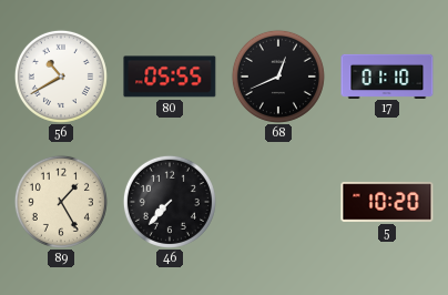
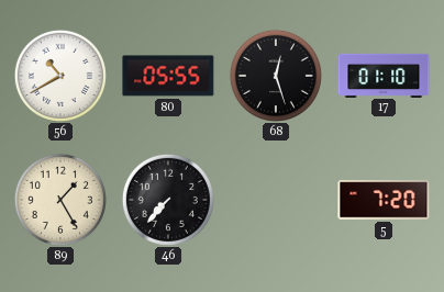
68: 12:41 -> 12:27
5: 10:20 -> 7:20
